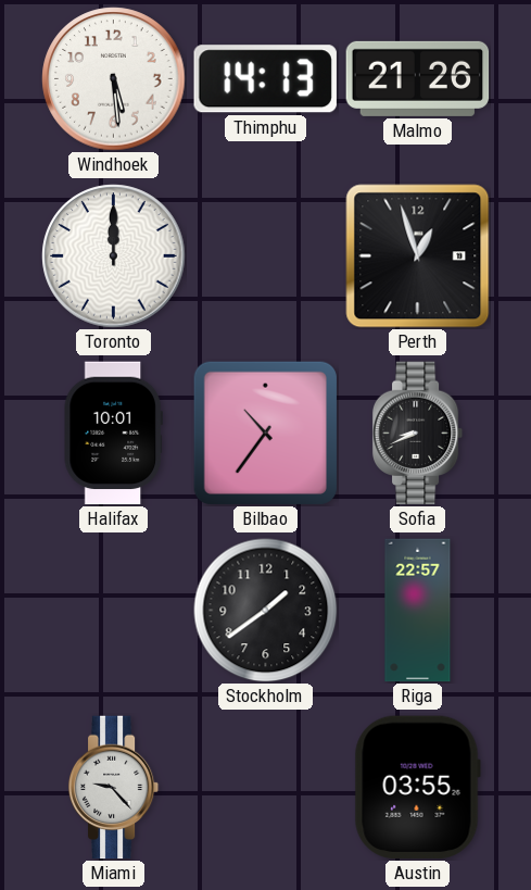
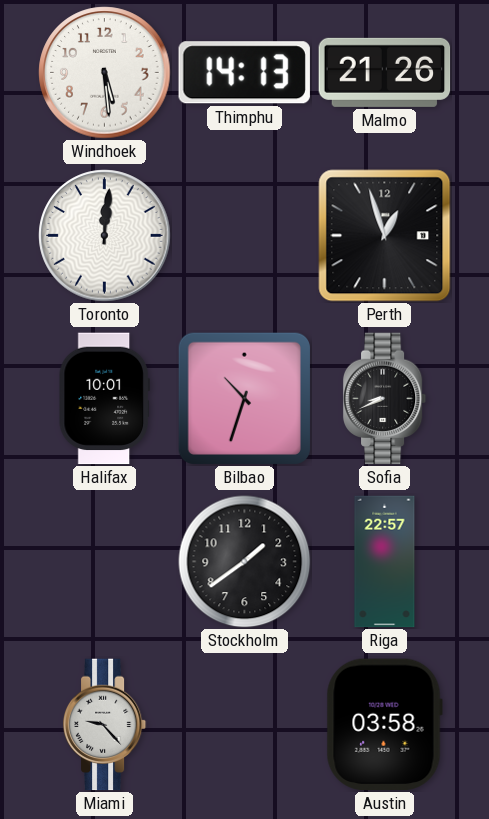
Toronto: 12:00 -> 12:01
Bilbao: 10:36 -> 10:33
Austin: 03:55 -> 03:58
